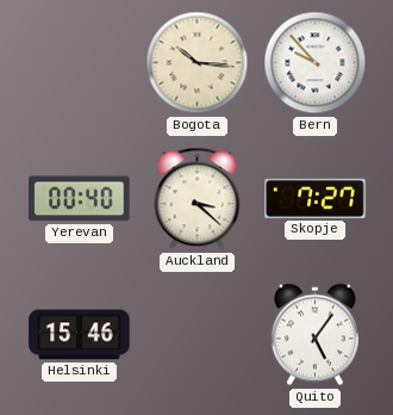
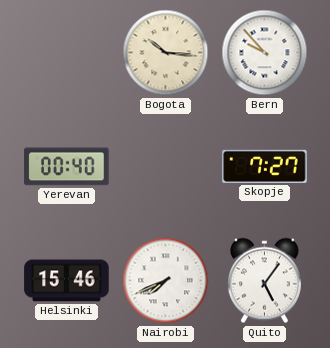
Auckland: 3:22 -> none
Nairobi: none -> 7:41
